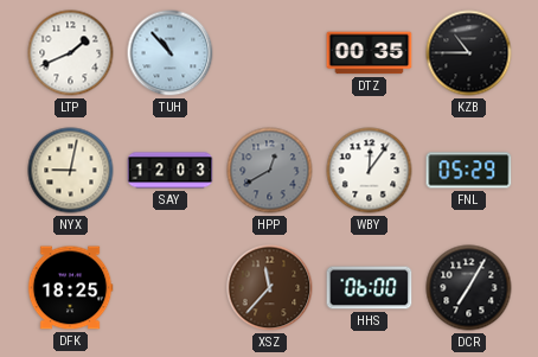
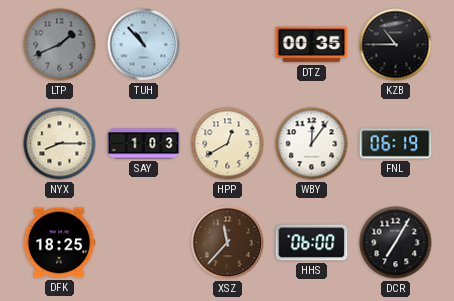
LTP dial: white -> grey
NYX: 9:02 -> 8:15
SAY: 12:03 -> 1:03
HPP dial: grey -> cream
FNL: 05:29 -> 06:19
